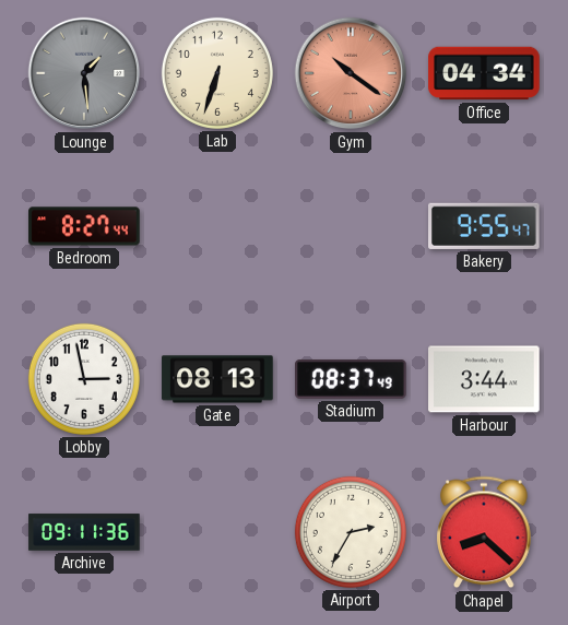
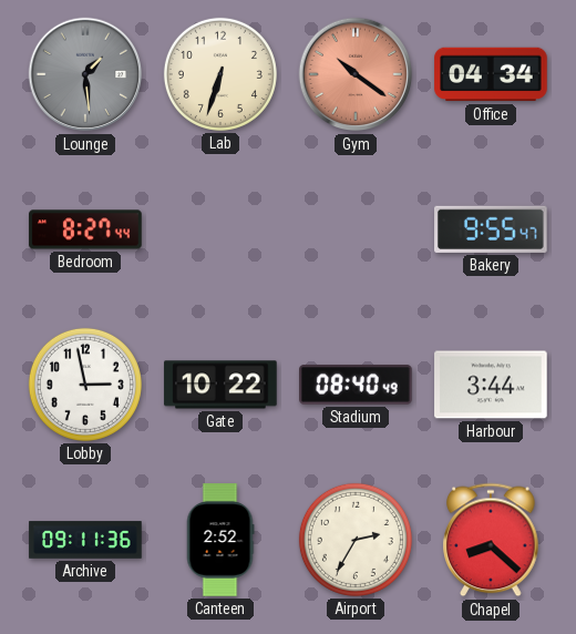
Gate: 08:13 -> 10:22
Stadium: 08:37 -> 08:40
Canteen: none -> 2:52
